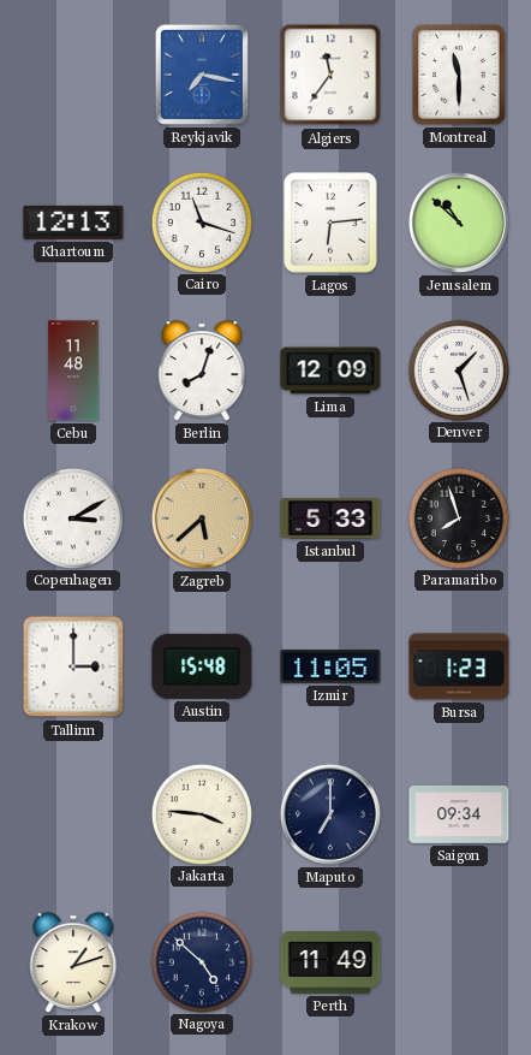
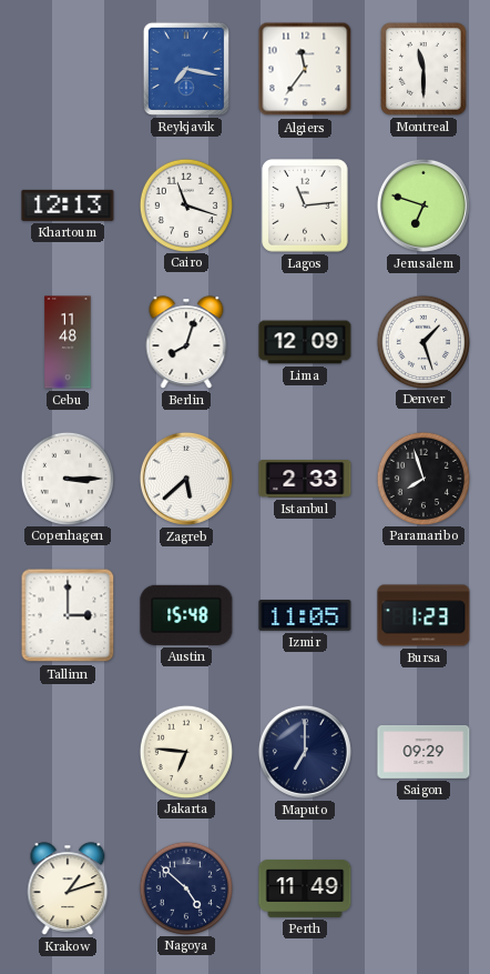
Lagos: 6:14 -> 11:14
Jerusalem: 10:52 -> 6:48
Copenhagen: 3:10 -> 3:15
Zagreb dial: champagne -> white
Istanbul: 5:33 -> 2:33
Jakarta: 3:46 -> 6:46
Saigon: 09:34 -> 09:29
